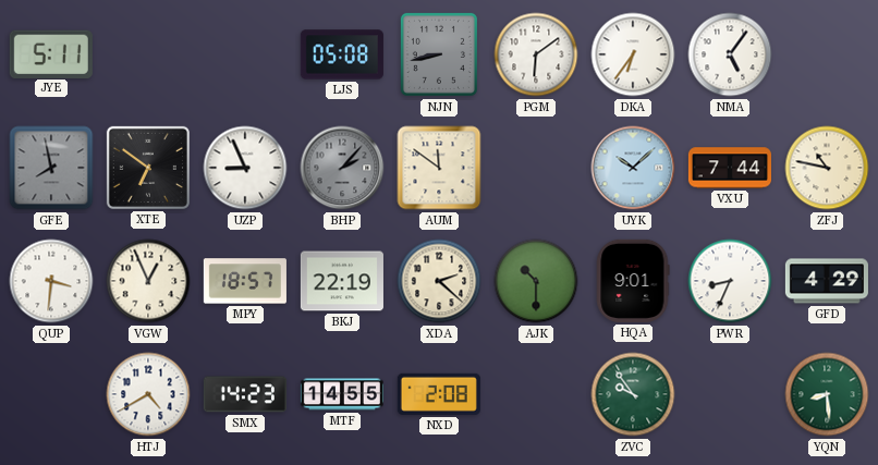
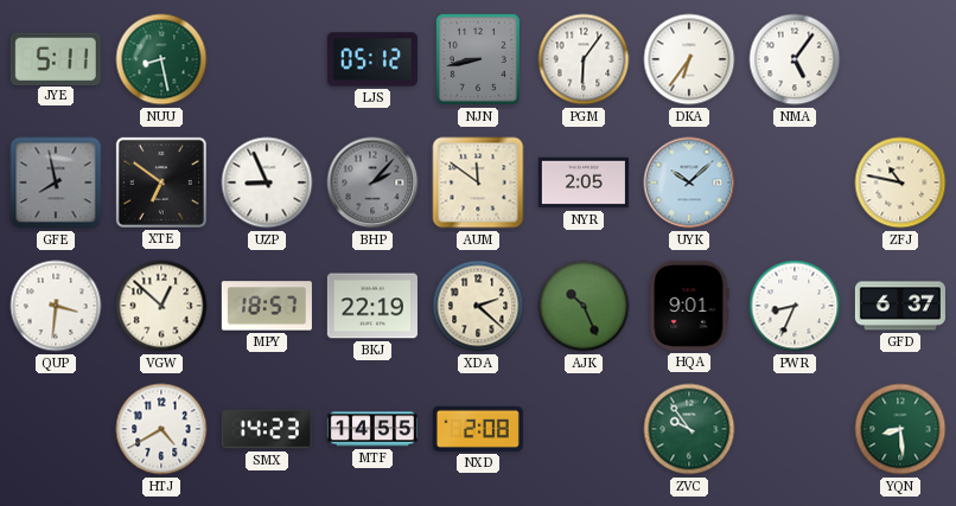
NUU: none -> 8:28
LJS: 05:08 -> 05:12
PGM: 6:09 -> 6:06
NYR: none -> 2:05
VXU: 7:44 -> none
VGW: 12:56 -> 12:52
AJK: 10:30 -> 10:26
GFD: 4:29 -> 6:37
